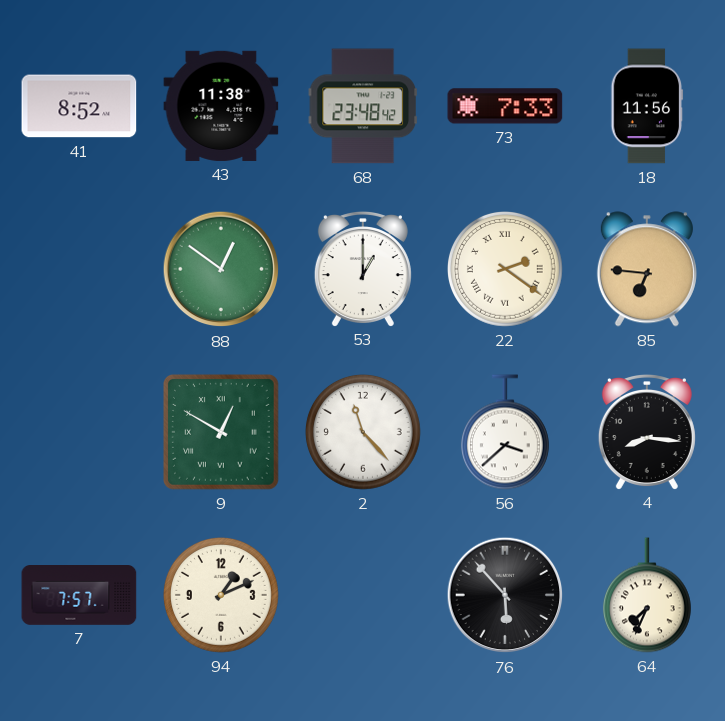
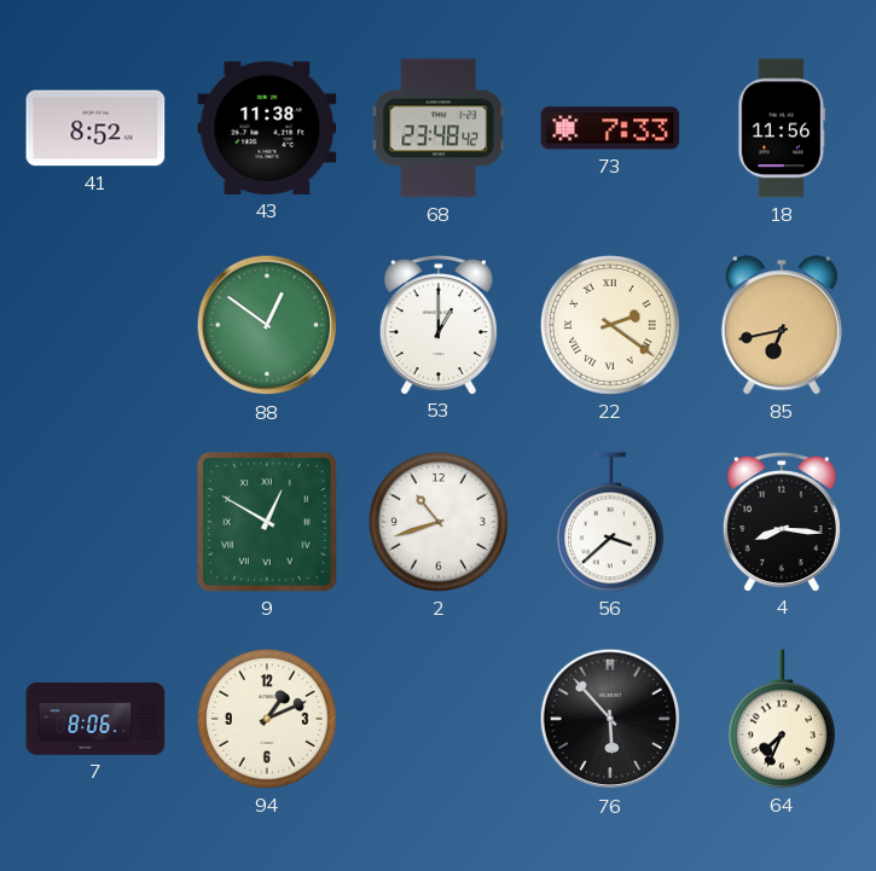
85: 6:46 -> 6:43
2: 11:23 -> 10:42
7: 7:57 -> 8:06
